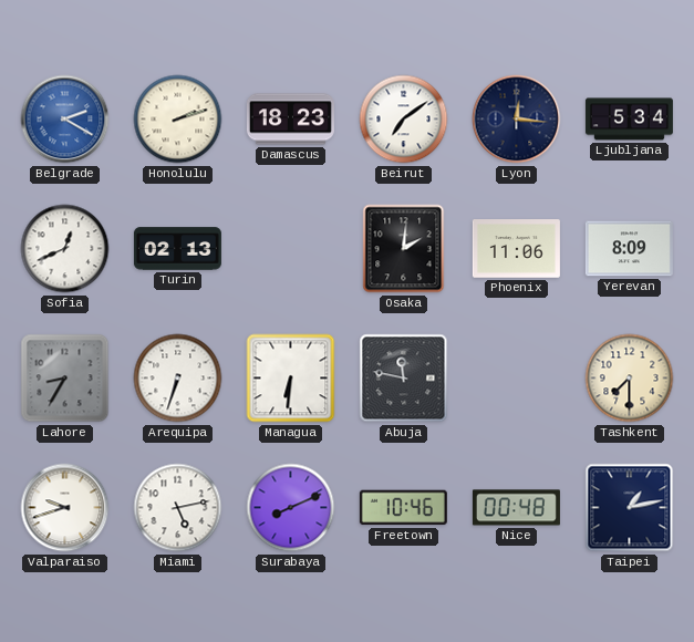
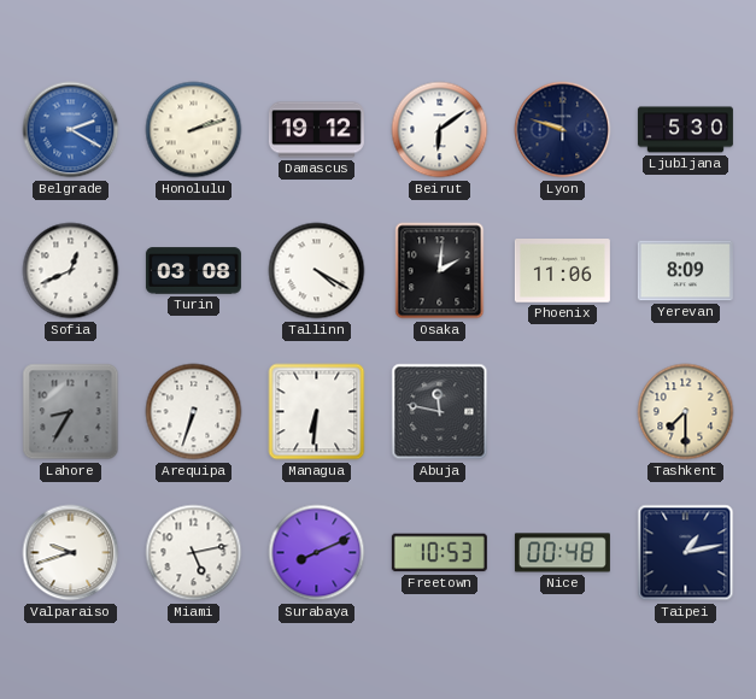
Damascus: 18:23 -> 19:12
Beirut: 7:09 -> 6:09
Lyon: 12:16 -> 9:48
Ljubljana: 5:34 -> 5:30
Turin: 02:13 -> 03:08
Tallinn: none -> 4:20
Freetown: 10:46 -> 10:53
